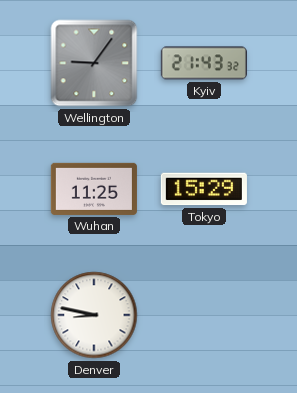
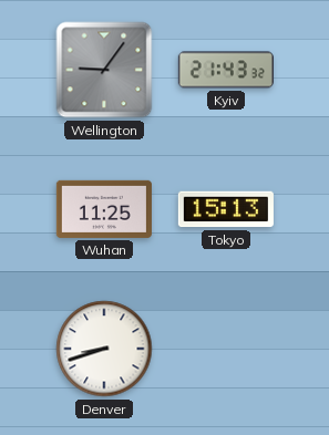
Tokyo: 15:29 -> 15:13
Denver: 8:47 -> 8:42
